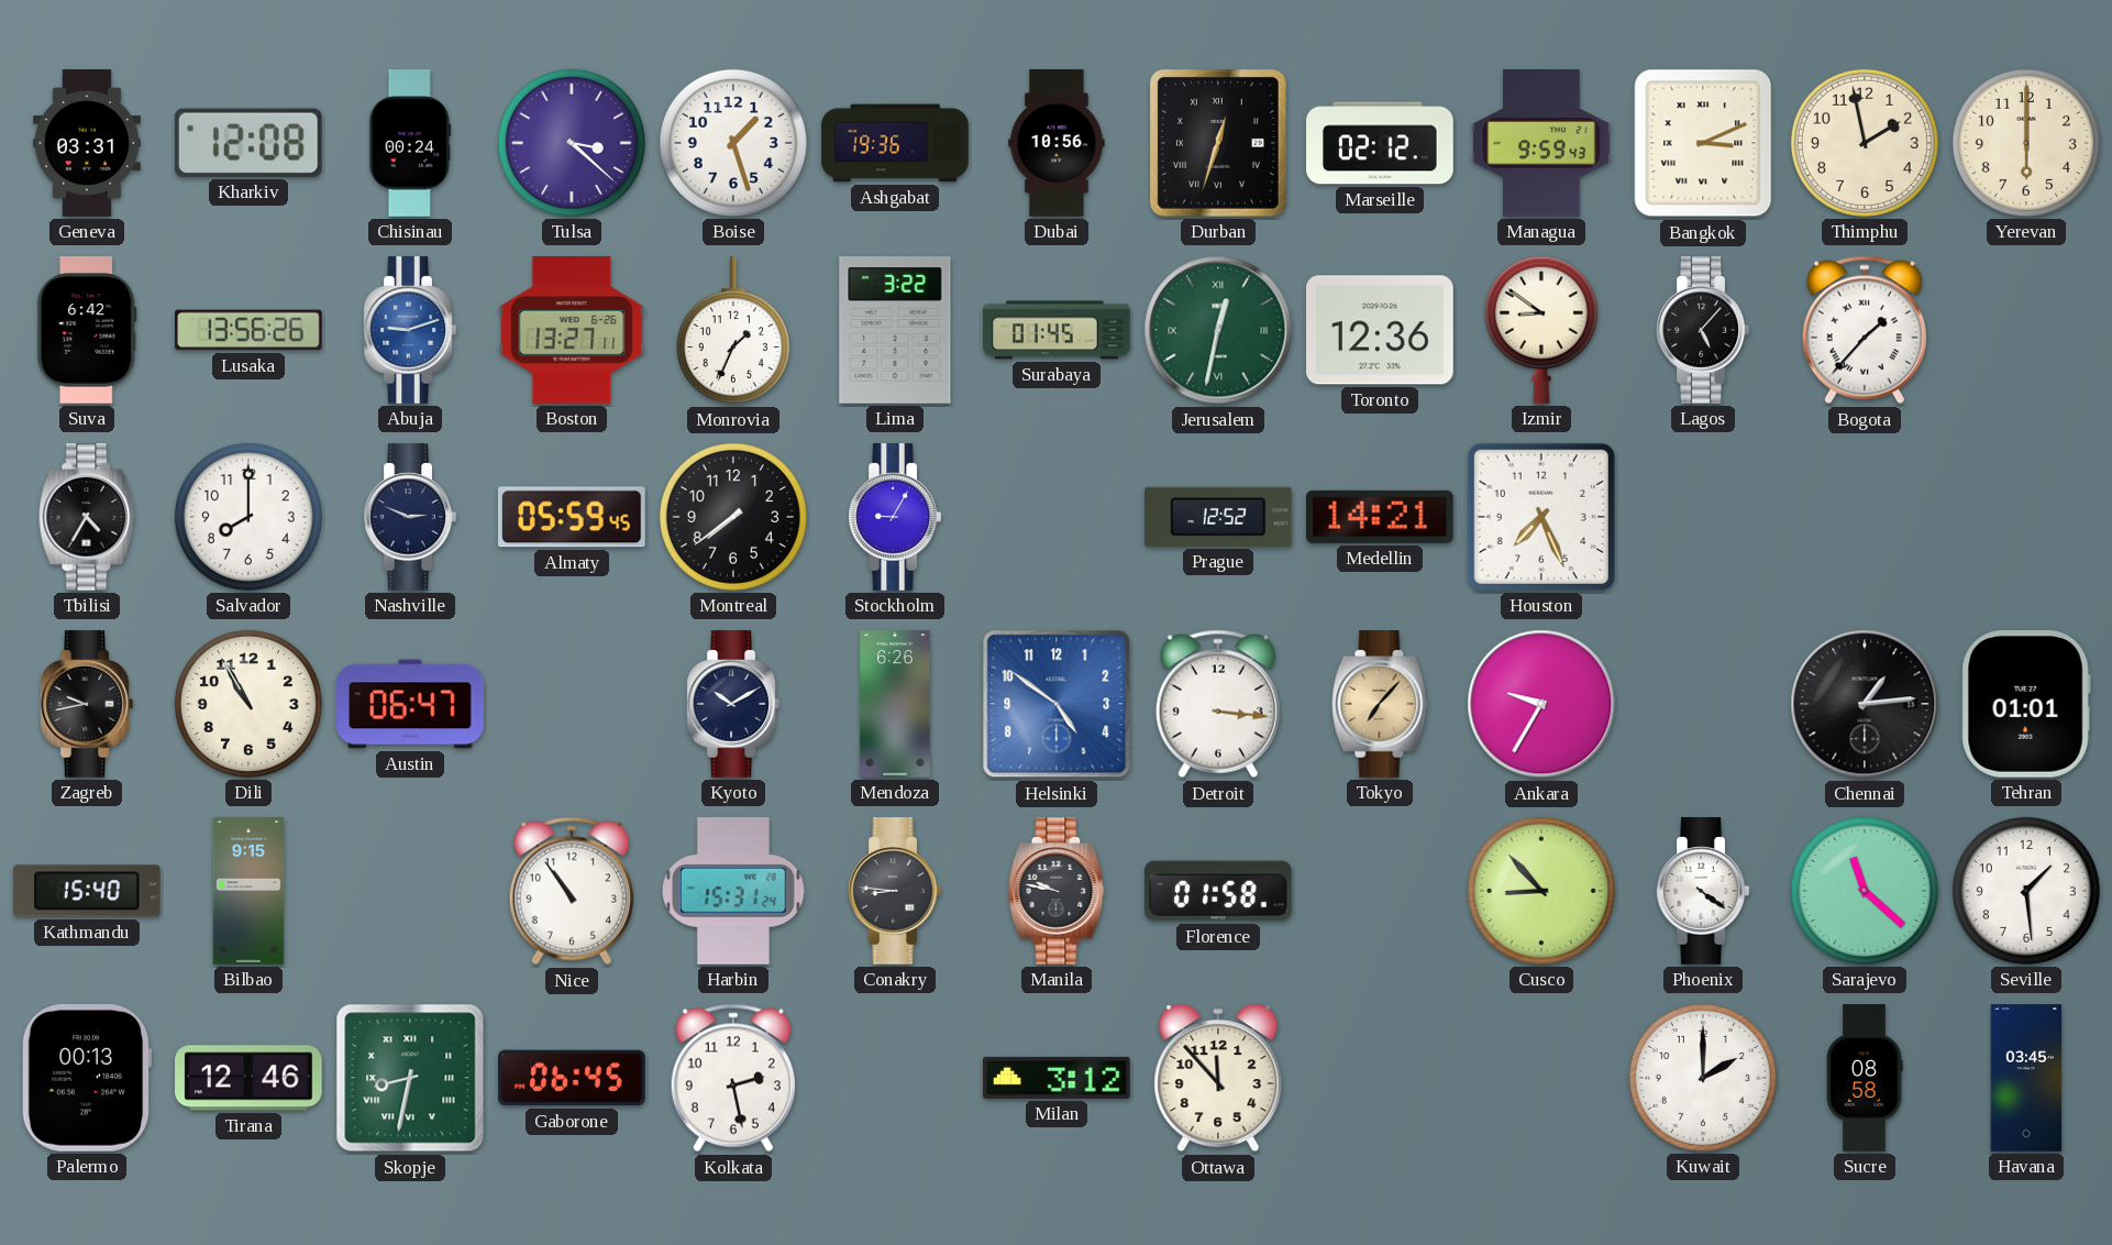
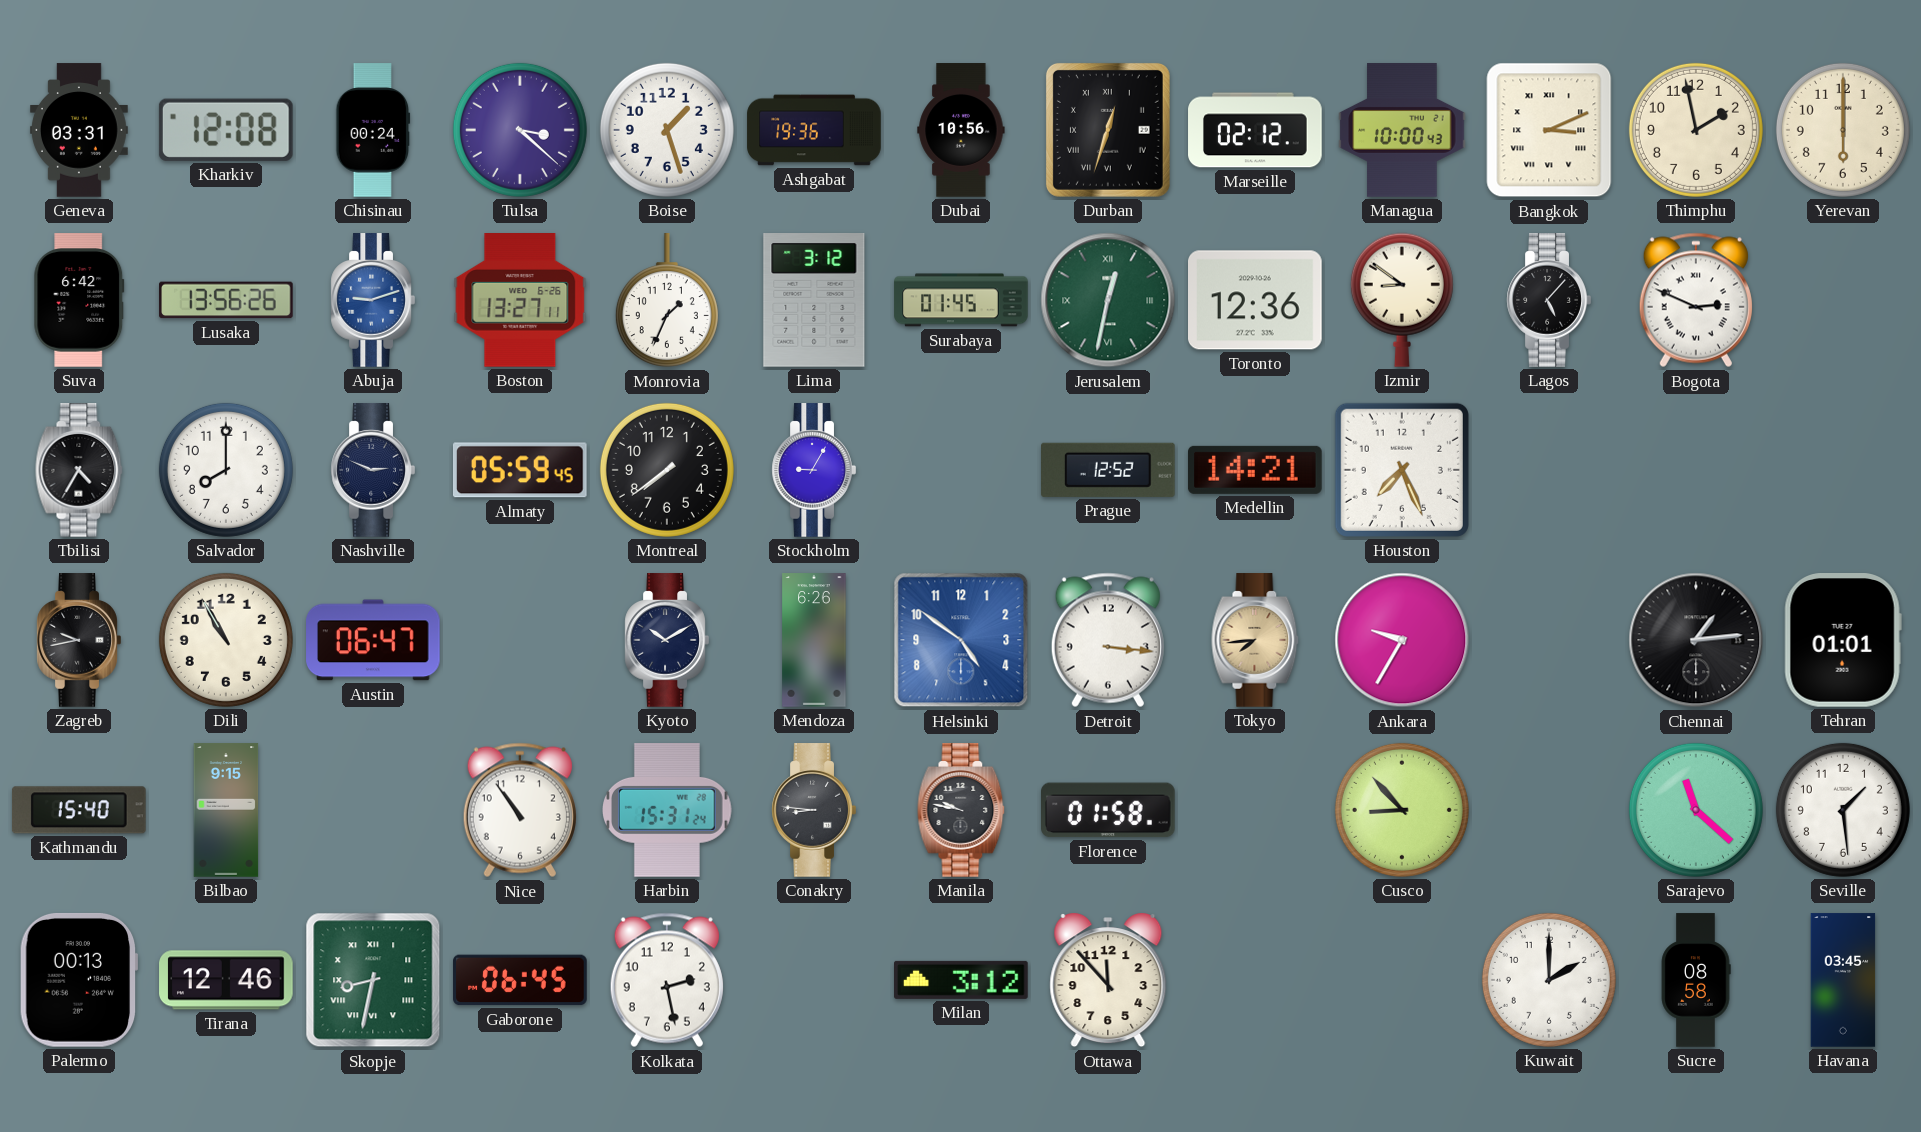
Managua: 9:59 -> 10:00
Lima: 3:22 -> 3:12
Bogota: 1:37 -> 2:49
Tokyo: 7:07 -> 7:44
Phoenix: 4:21 -> none
